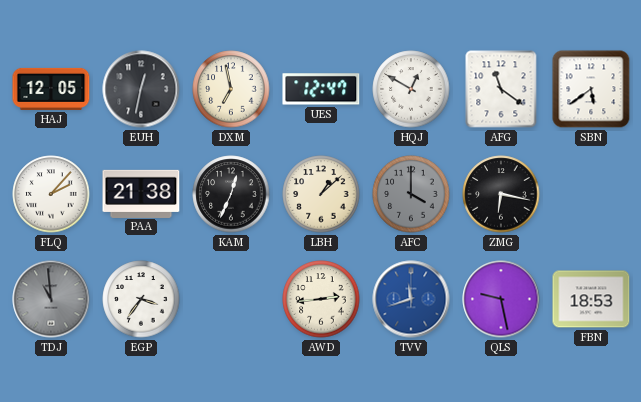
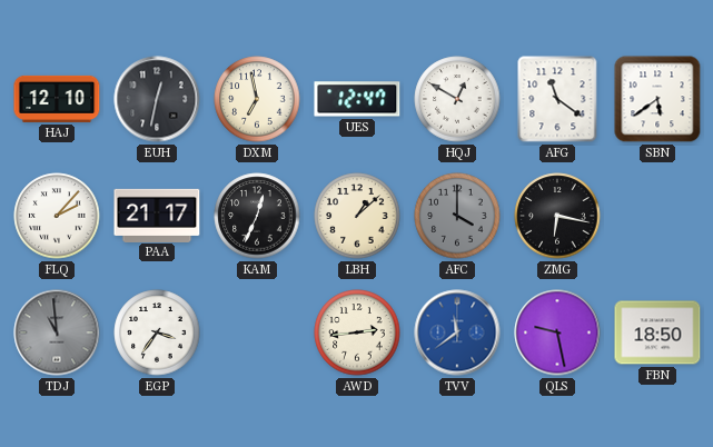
HAJ: 12:05 -> 12:10
PAA: 21:38 -> 21:17
TVV: 11:42 -> 11:39
FBN: 18:53 -> 18:50
